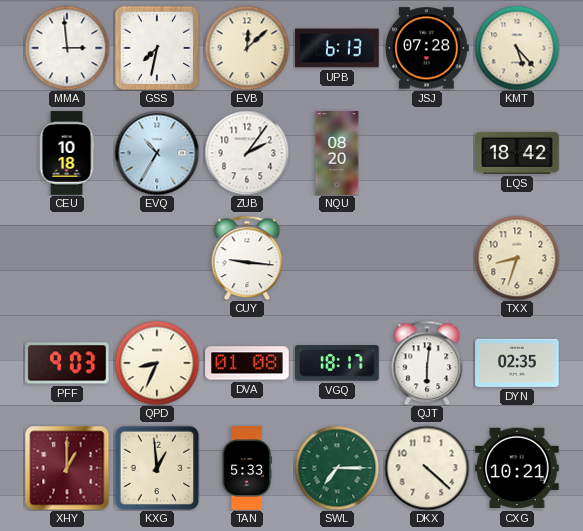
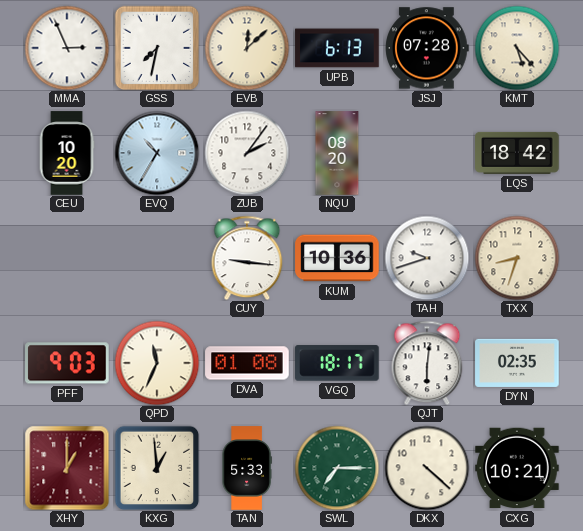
MMA: 2:59 -> 2:56
CEU: 10:18 -> 10:20
KUM: none -> 10:36
TAH: none -> 9:42
QPD: 8:34 -> 11:34
